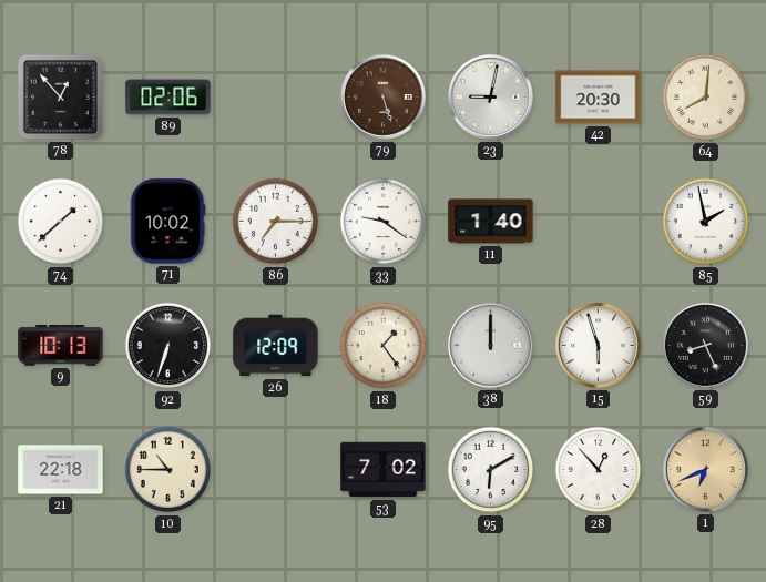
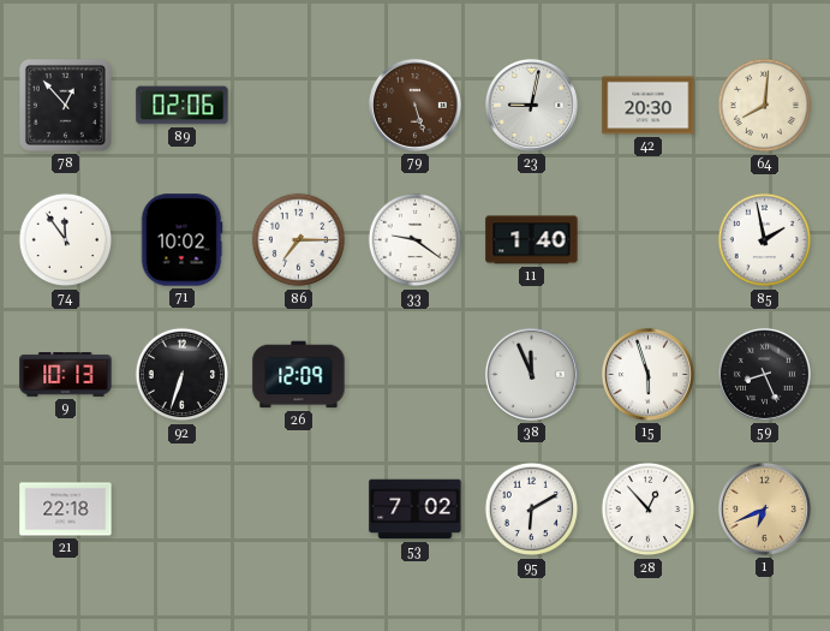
74: 1:38 -> 11:54
18: 1:24 -> none
38: 12:00 -> 11:56
10: 10:45 -> none
